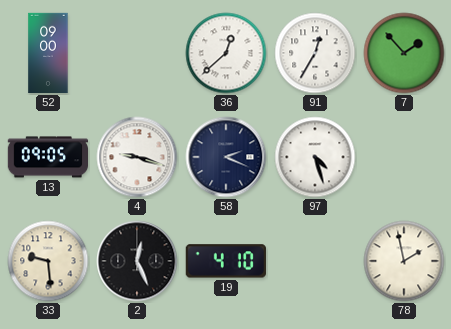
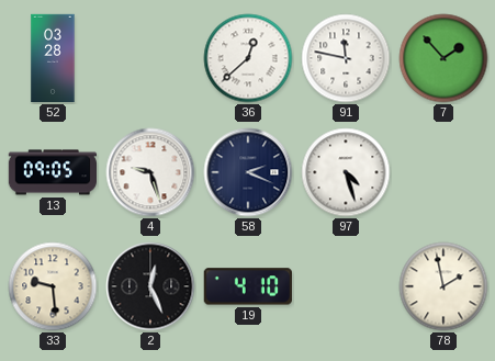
52: 09:00 -> 03:28
91: 12:35 -> 11:47
4: 9:18 -> 9:27
